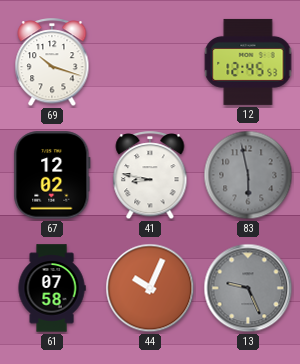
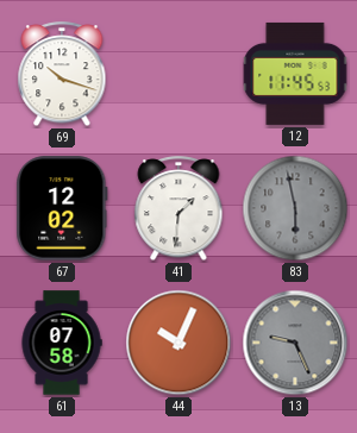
12: 12:45 -> 11:45
41: 8:47 -> 1:31
